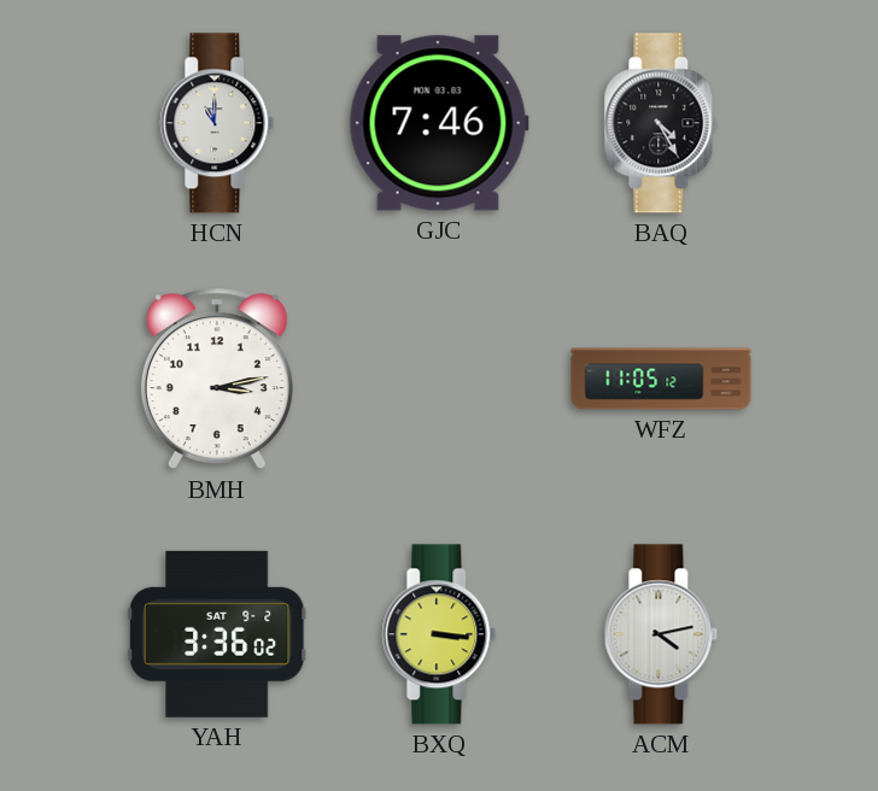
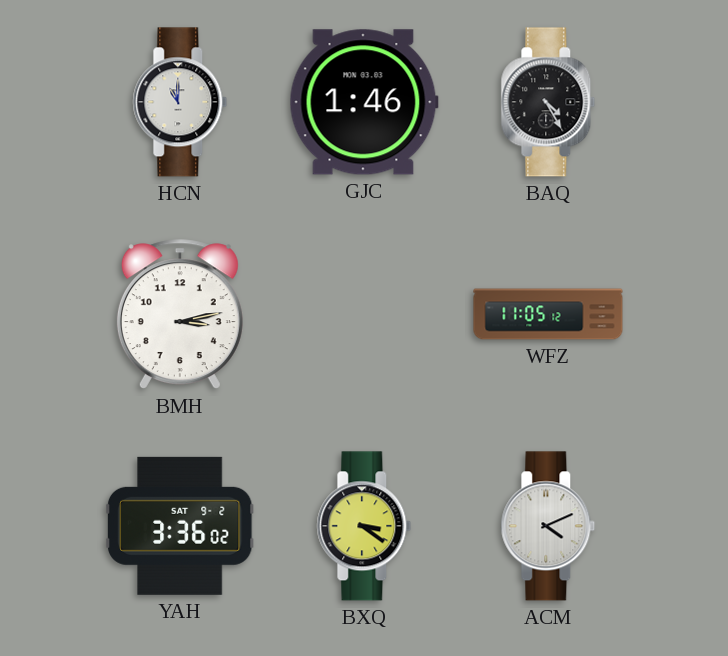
GJC: 7:46 -> 1:46
BXQ: 3:16 -> 3:21
ACM: 4:13 -> 4:11
